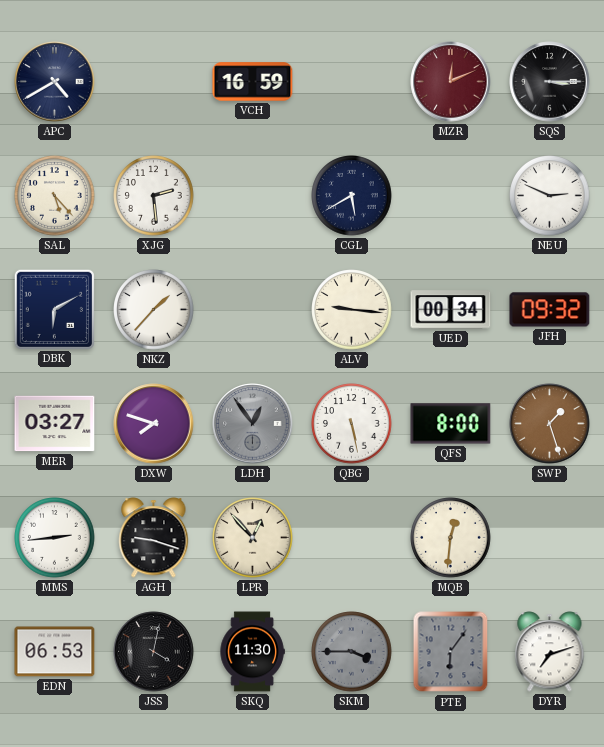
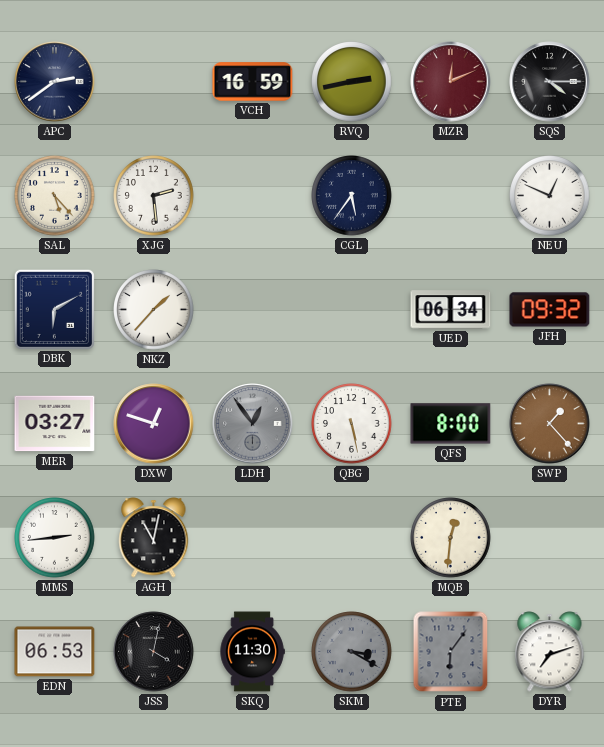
APC: 4:40 -> 2:39
RVQ: none -> 2:43
SQS: 3:15 -> 4:15
CGL: 5:40 -> 5:36
NEU: 2:49 -> 12:49
ALV: 9:16 -> none
UED: 00:34 -> 06:34
DXW: 7:48 -> 12:48
SWP: 1:27 -> 1:23
AGH: 9:18 -> 11:02
LPR: 12:53 -> none
SKM: 3:45 -> 3:20
